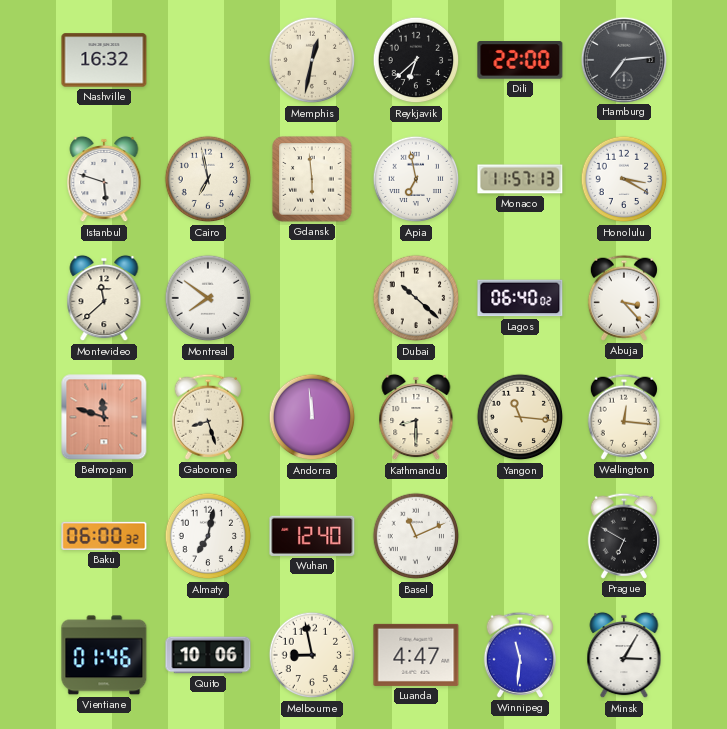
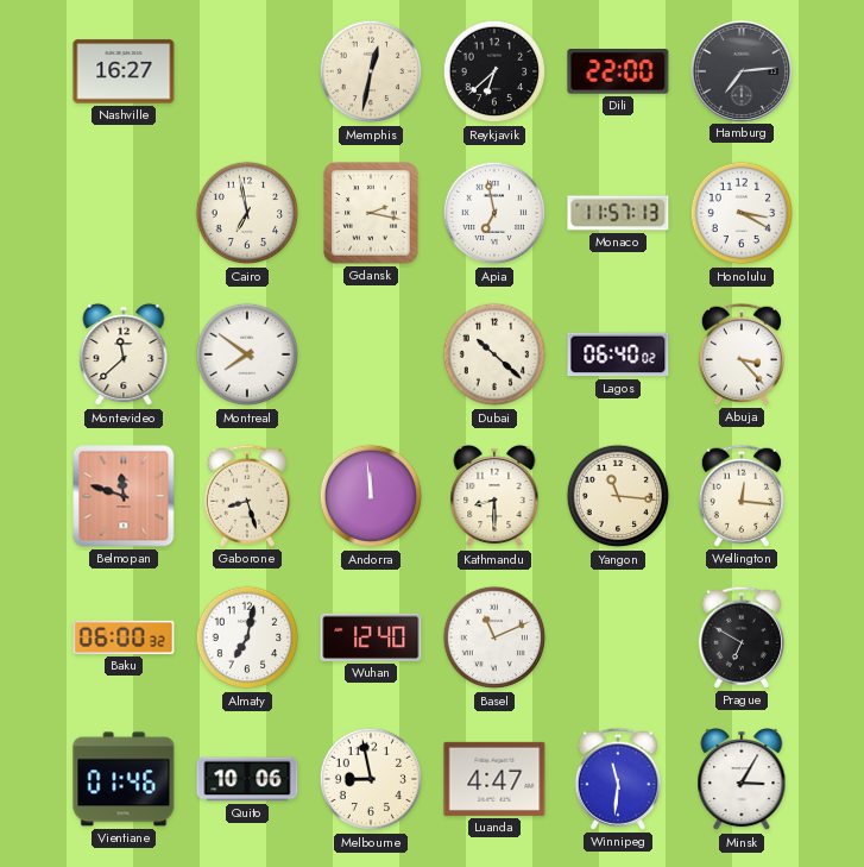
Nashville: 16:32 -> 16:27
Istanbul: 5:48 -> none
Gdansk: 5:59 -> 2:17
